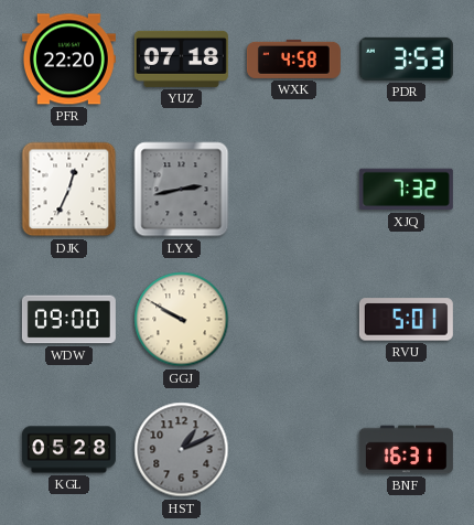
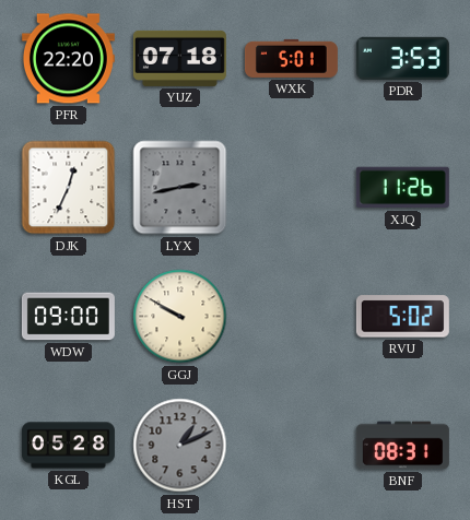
WXK: 4:58 -> 5:01
XJQ: 7:32 -> 11:26
RVU: 5:01 -> 5:02
BNF: 16:31 -> 08:31
